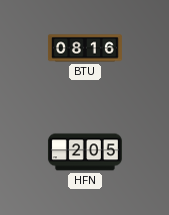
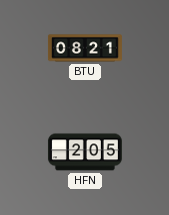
BTU: 08:16 -> 08:21
